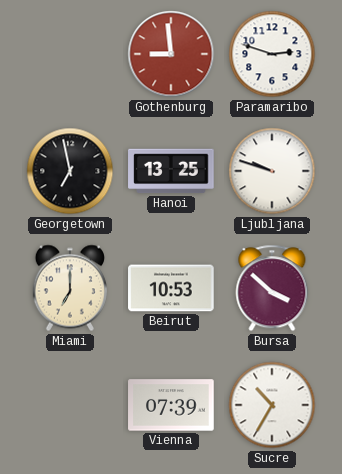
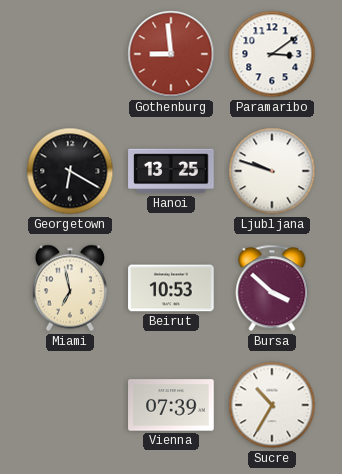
Paramaribo: 2:48 -> 3:09
Georgetown: 6:58 -> 6:20
Miami: 7:00 -> 6:58
